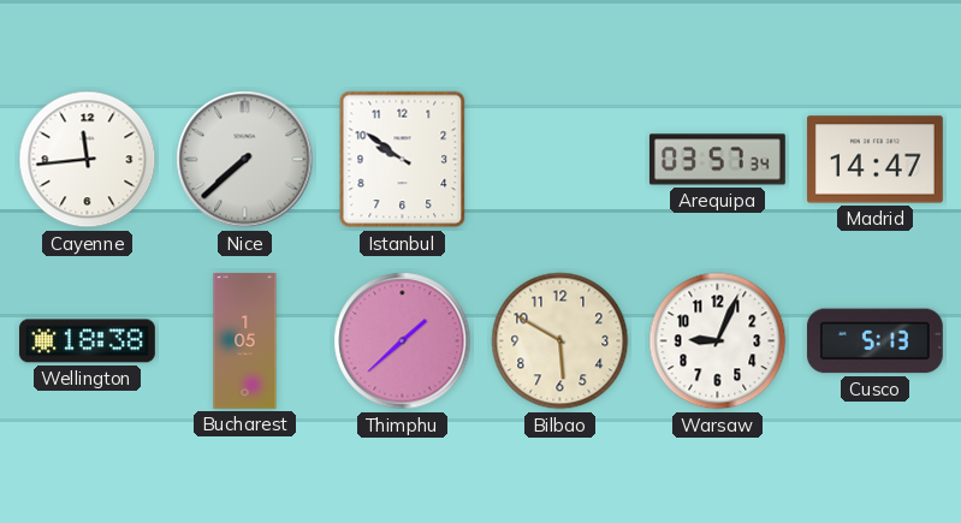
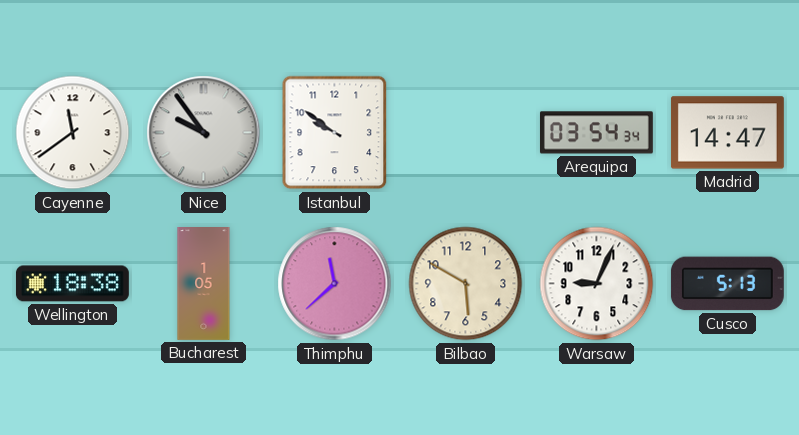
Cayenne: 11:44 -> 11:39
Nice: 7:38 -> 9:54
Arequipa: 03:57 -> 03:54
Thimphu: 1:38 -> 11:38
